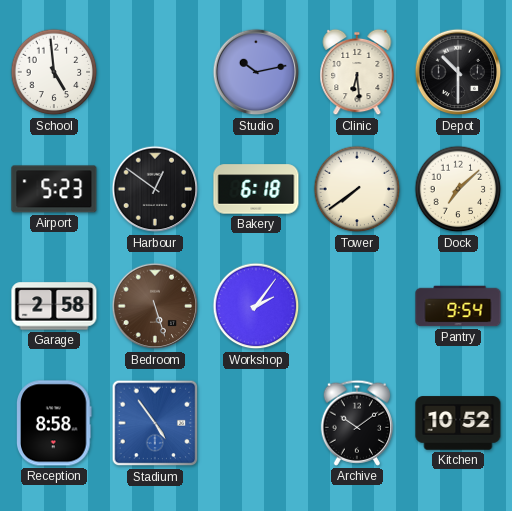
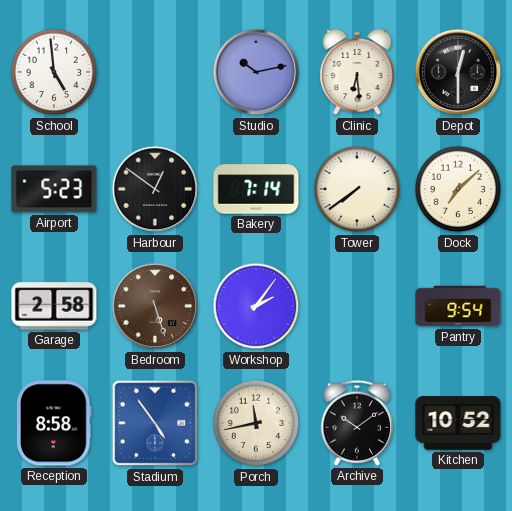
Depot: 10:30 -> 12:30
Bakery: 6:18 -> 7:14
Porch: none -> 11:43
